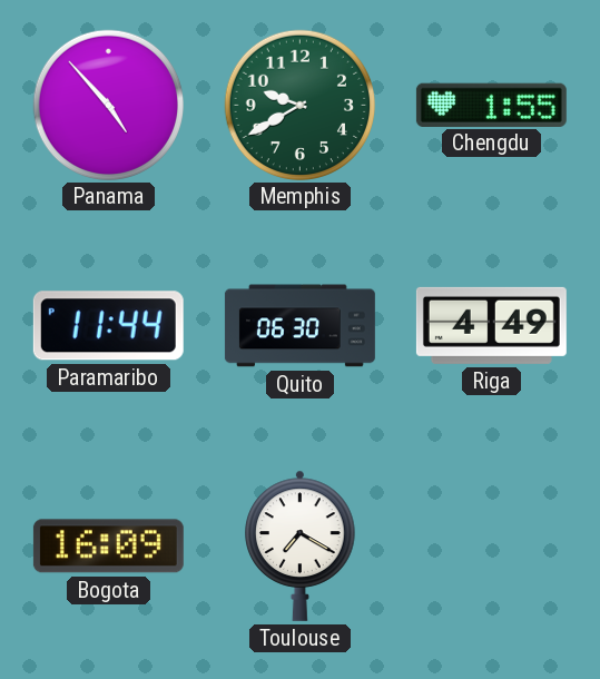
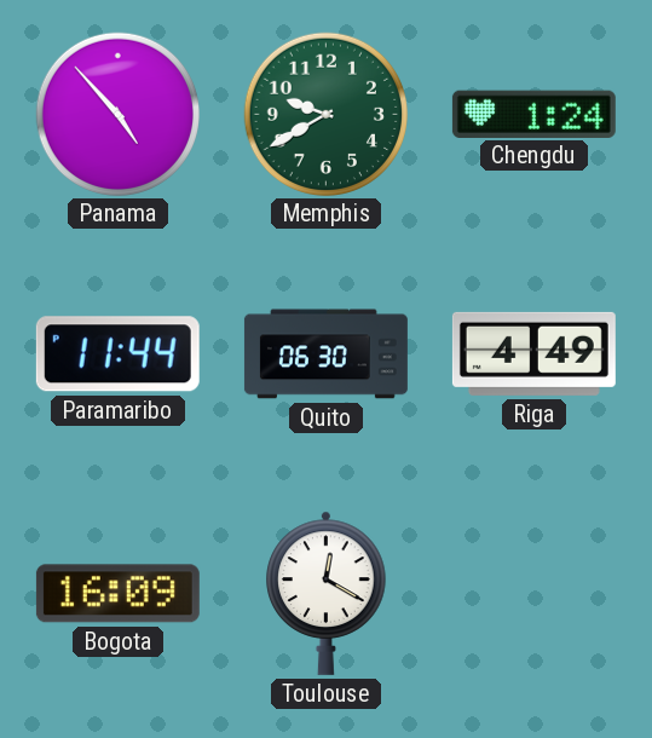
Chengdu: 1:55 -> 1:24
Toulouse: 7:20 -> 12:20
